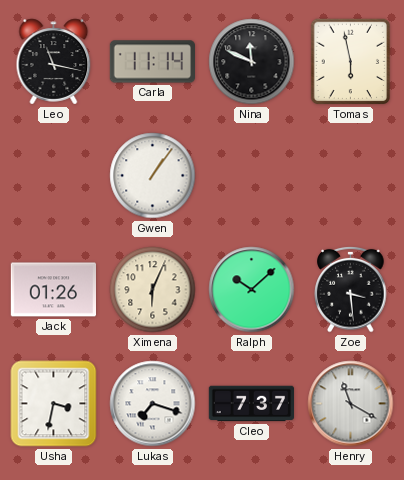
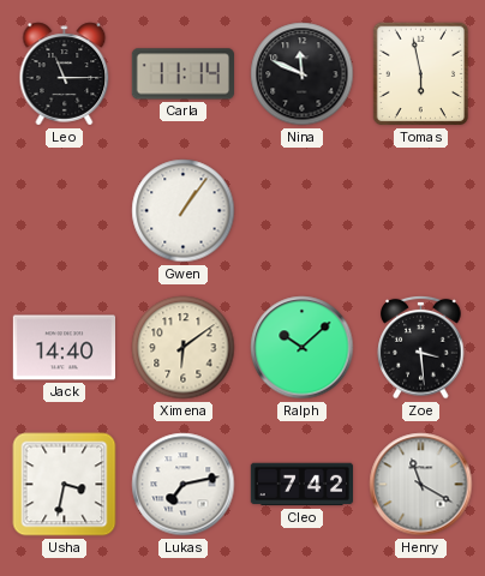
Leo: 11:17 -> 11:15
Jack: 01:26 -> 14:40
Ximena: 6:04 -> 6:09
Lukas: 7:18 -> 7:13
Cleo: 7:37 -> 7:42
